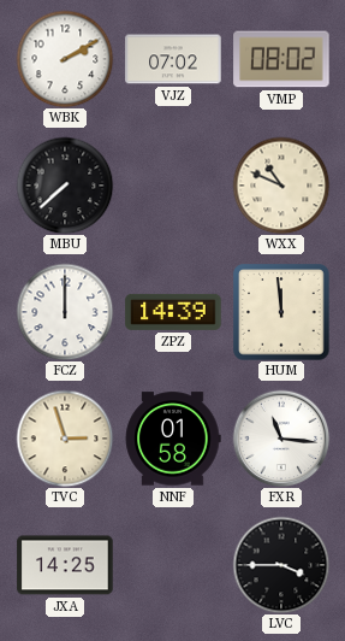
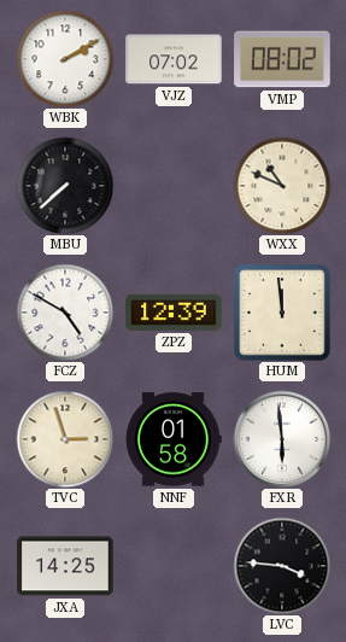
FCZ: 12:00 -> 4:50
ZPZ: 14:39 -> 12:39
FXR: 11:16 -> 5:59
LVC: 3:45 -> 3:46
